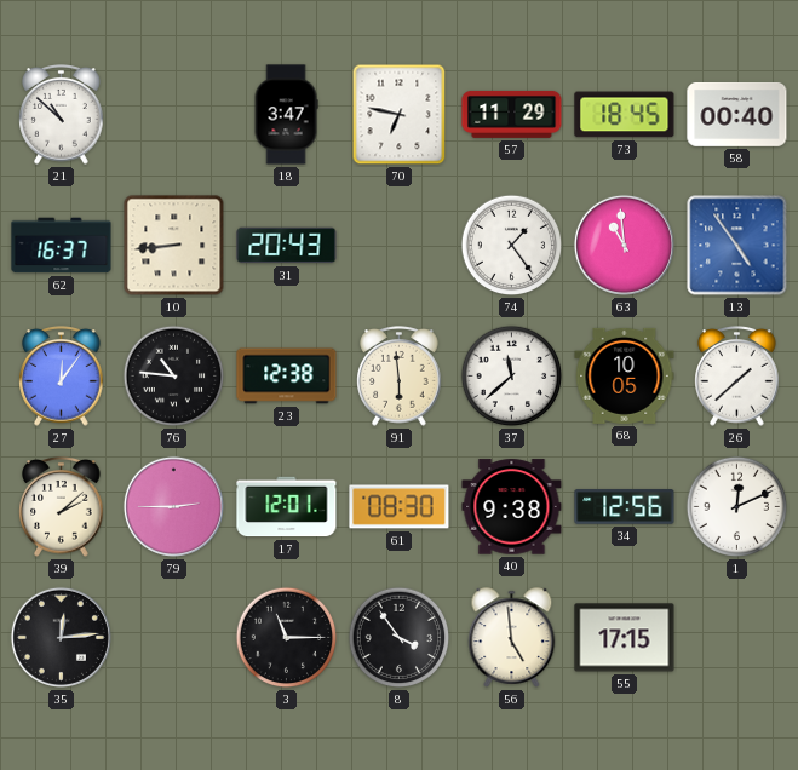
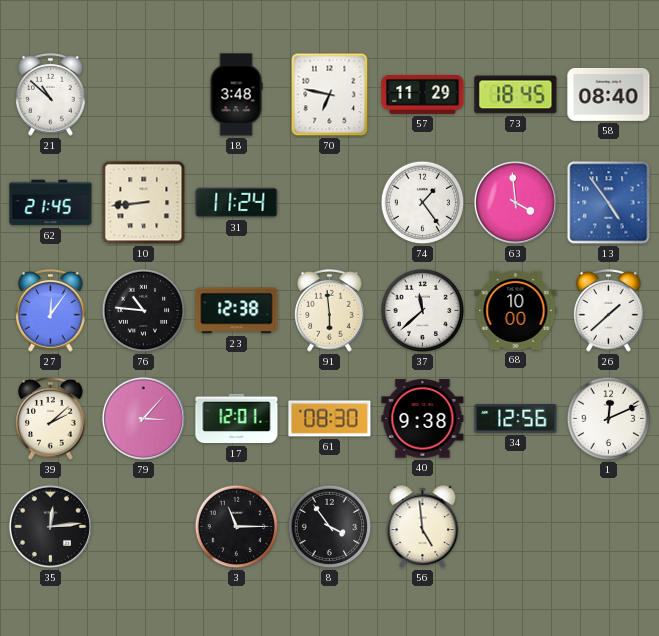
18: 3:47 -> 3:48
58: 00:40 -> 08:40
62: 16:37 -> 21:45
31: 20:43 -> 11:24
63: 10:59 -> 3:59
68: 10:05 -> 10:00
79: 2:45 -> 3:07
55: 17:15 -> none
